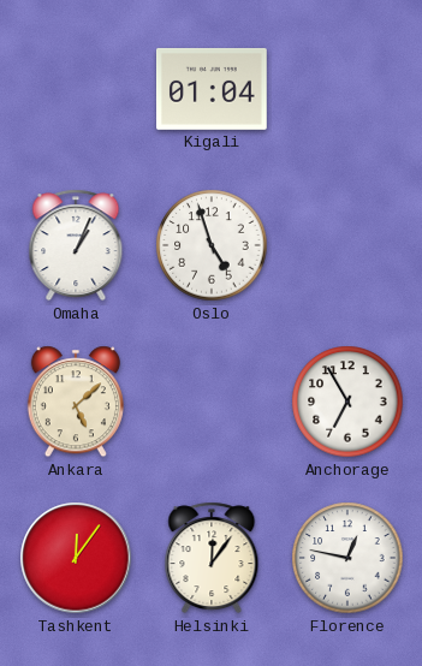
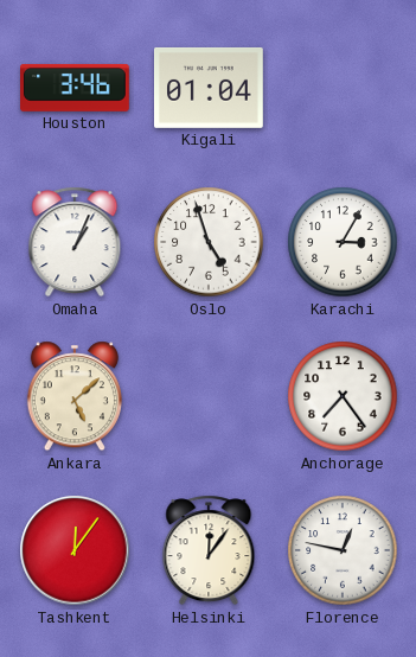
Houston: none -> 3:46
Karachi: none -> 3:05
Anchorage: 6:55 -> 7:24
